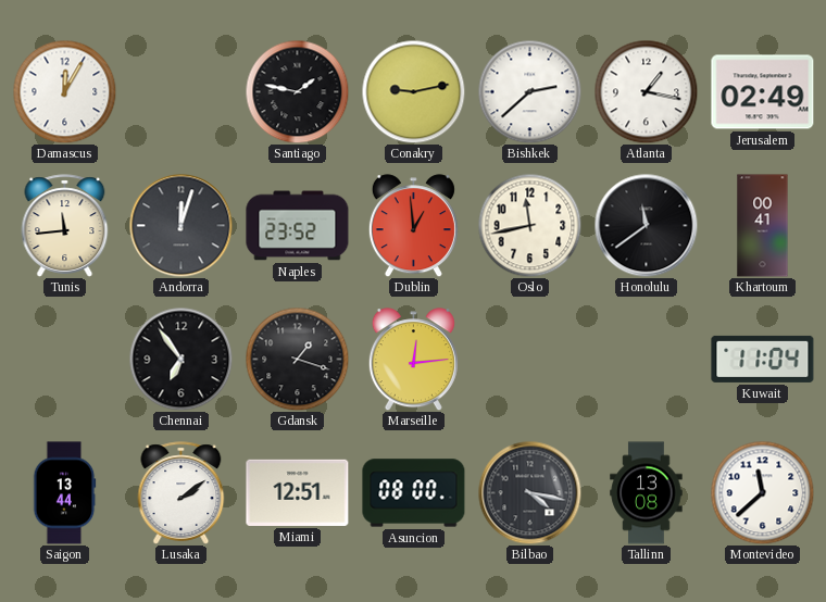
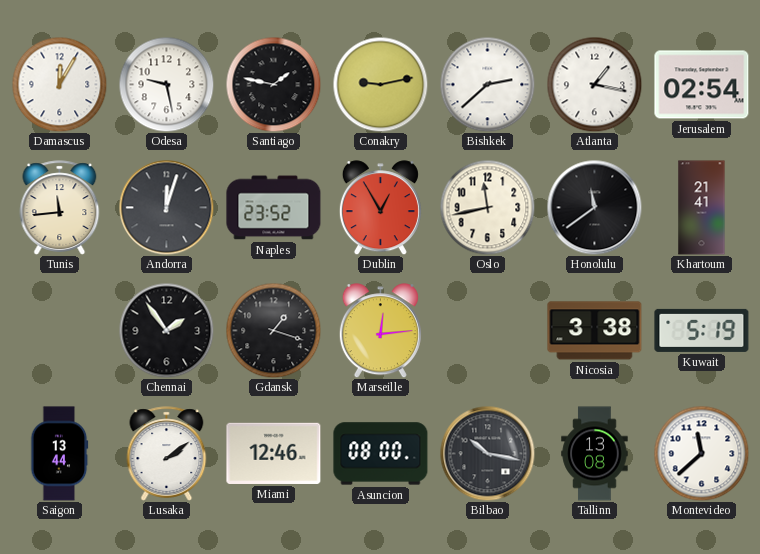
Odesa: none -> 9:28
Jerusalem: 02:49 -> 02:54
Dublin: 12:59 -> 12:55
Khartoum: 00:41 -> 21:41
Chennai: 6:54 -> 1:54
Nicosia: none -> 3:38
Kuwait: 11:04 -> 5:19
Miami: 12:51 -> 12:46
Bilbao: 4:17 -> 10:17
